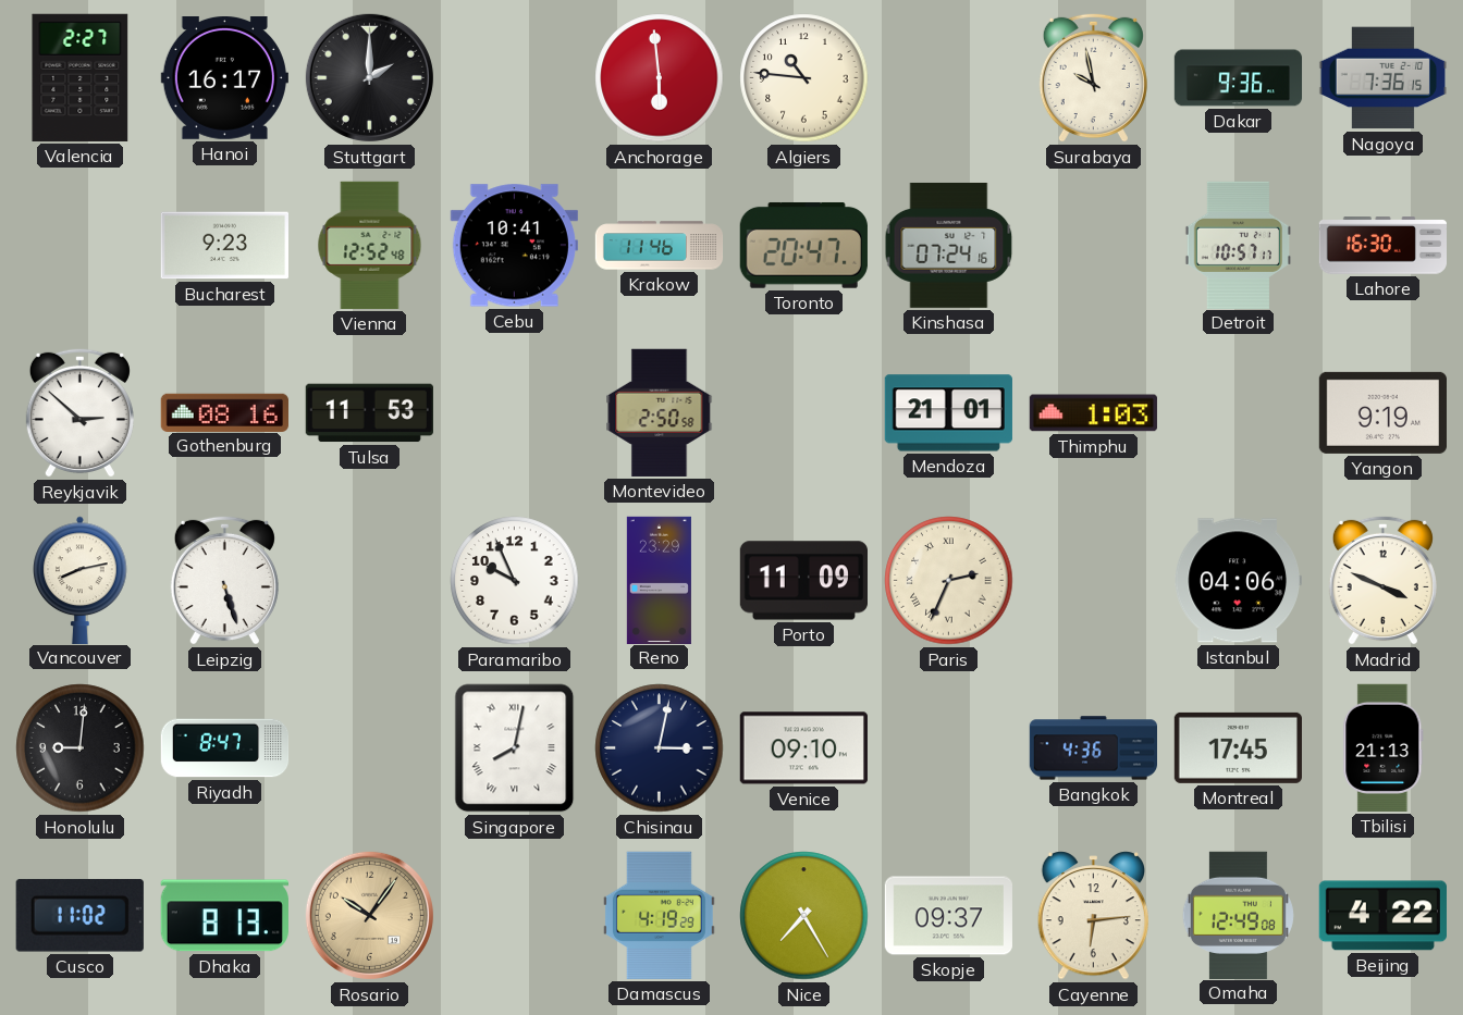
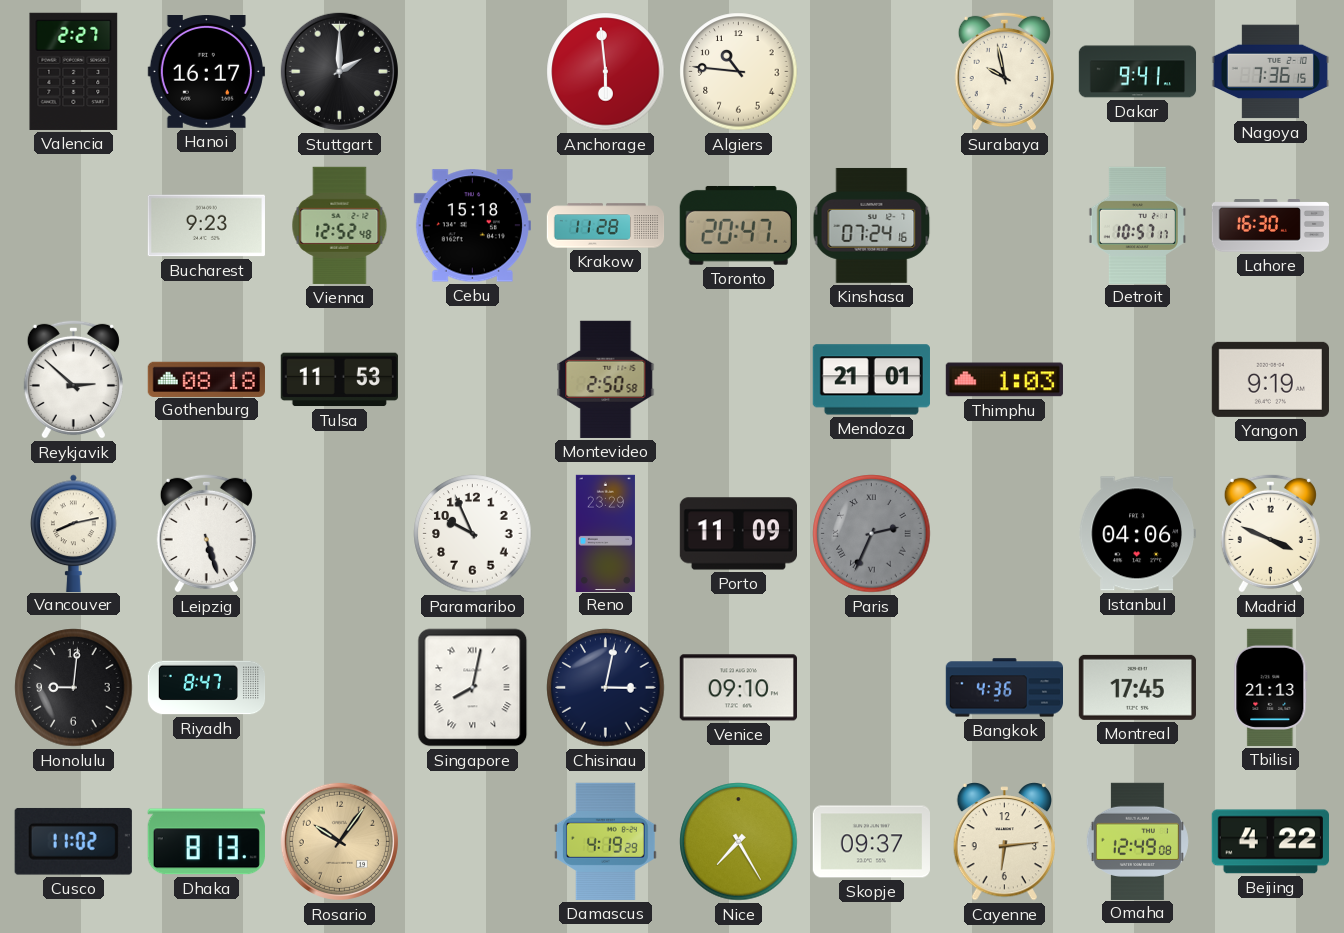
Dakar: 9:36 -> 9:41
Cebu: 10:41 -> 15:18
Krakow: 11:46 -> 11:28
Gothenburg: 08:16 -> 08:18
Paris dial: cream -> grey
